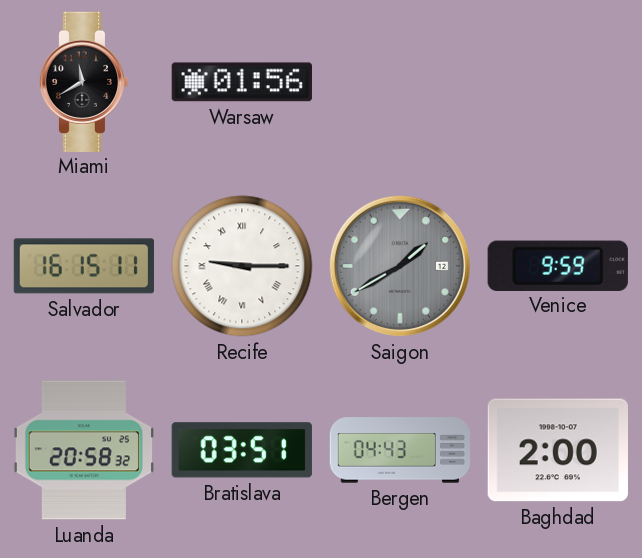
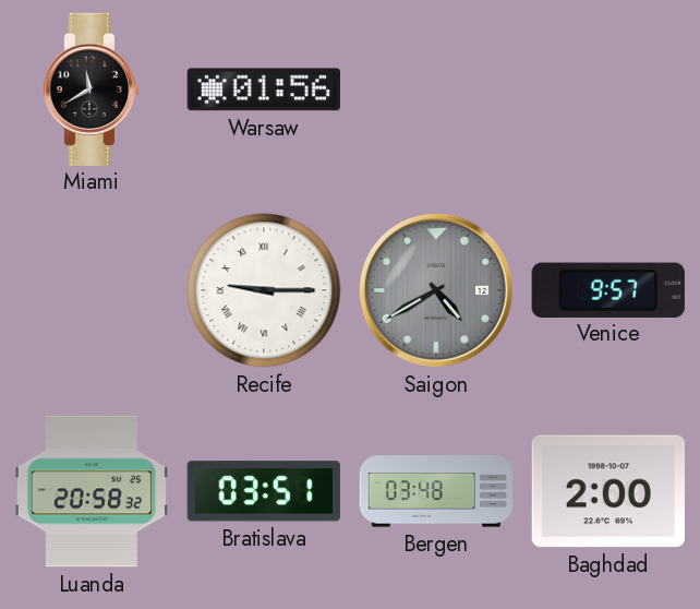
Salvador: 16:15 -> none
Saigon: 1:40 -> 4:40
Venice: 9:59 -> 9:57
Bergen: 04:43 -> 03:48
